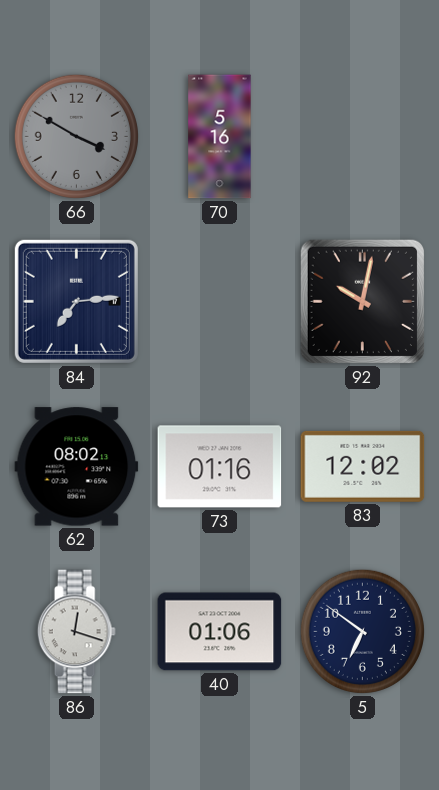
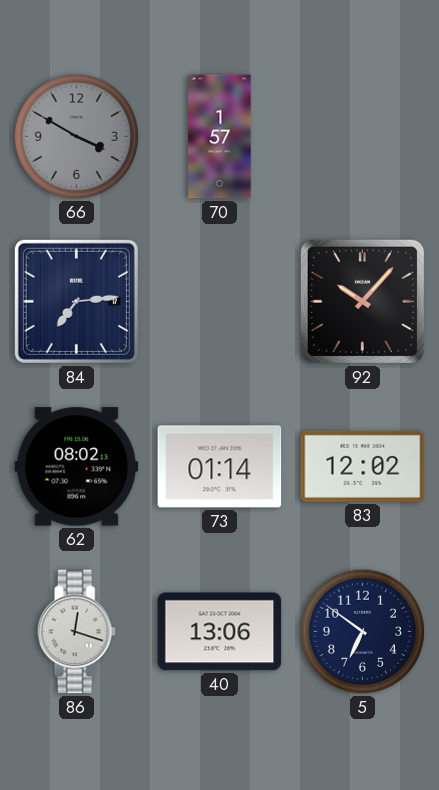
70: 5:16 -> 1:57
92: 10:02 -> 10:07
73: 01:16 -> 01:14
40: 01:06 -> 13:06
